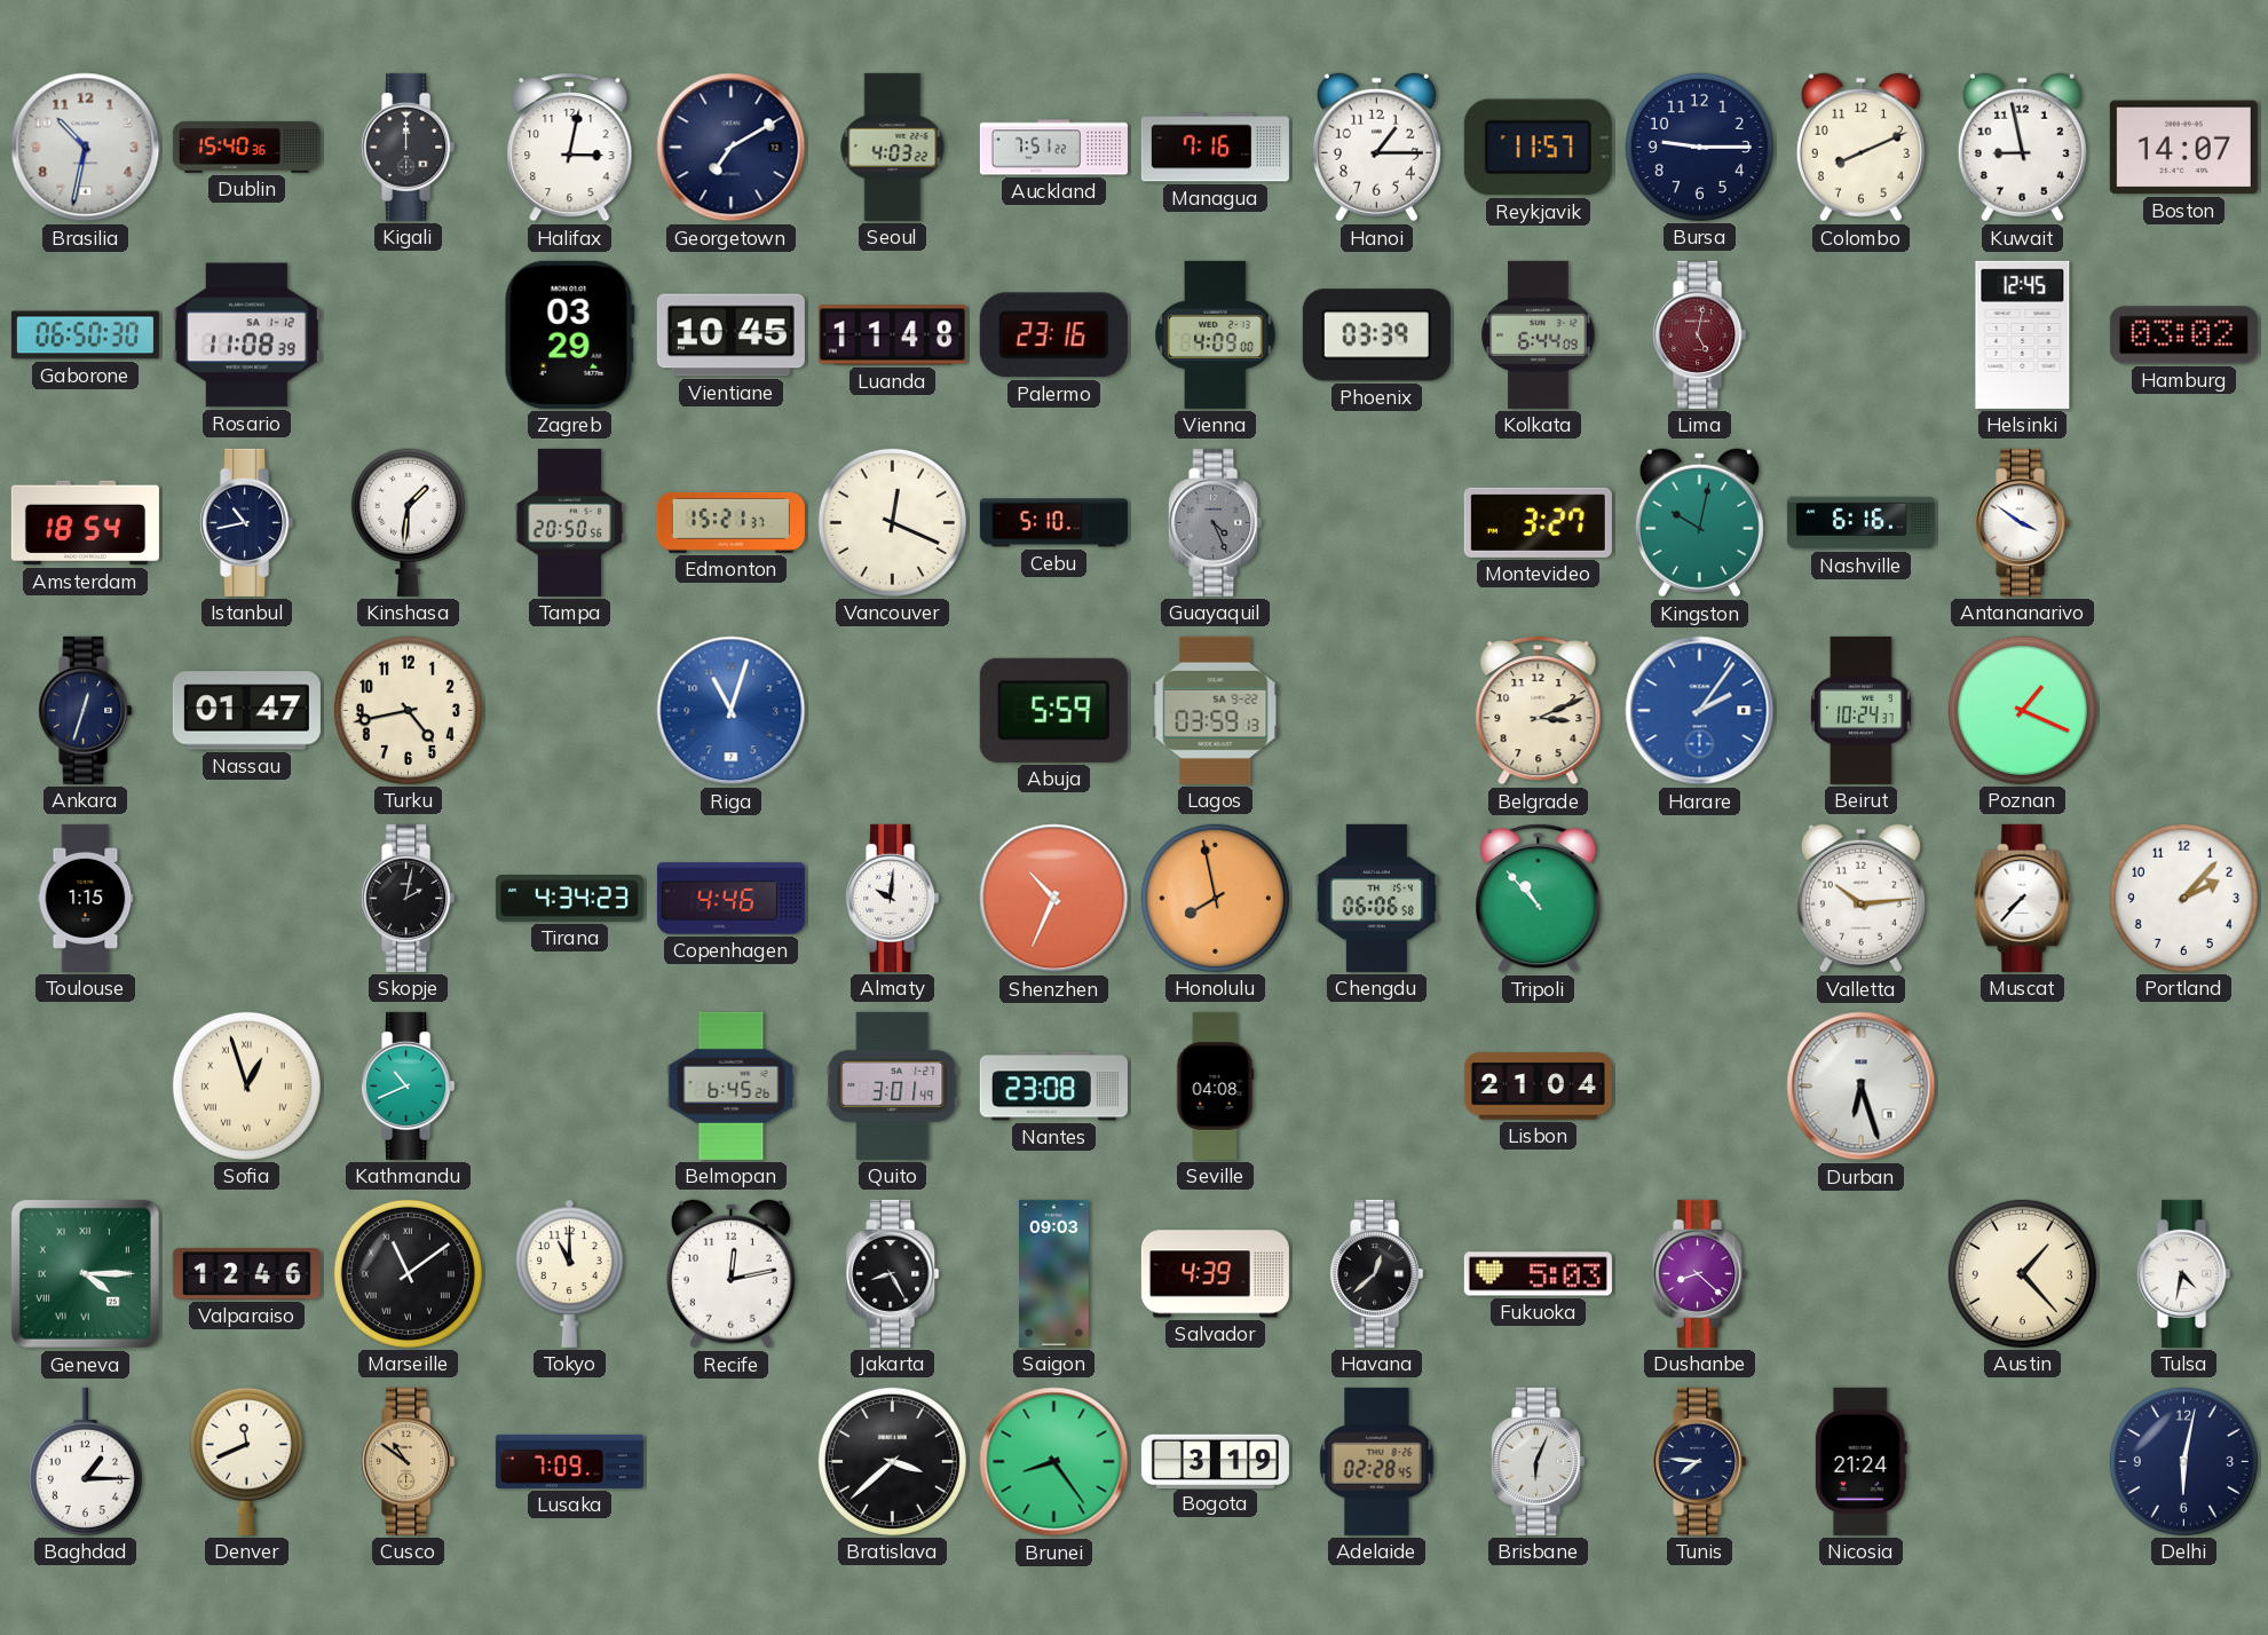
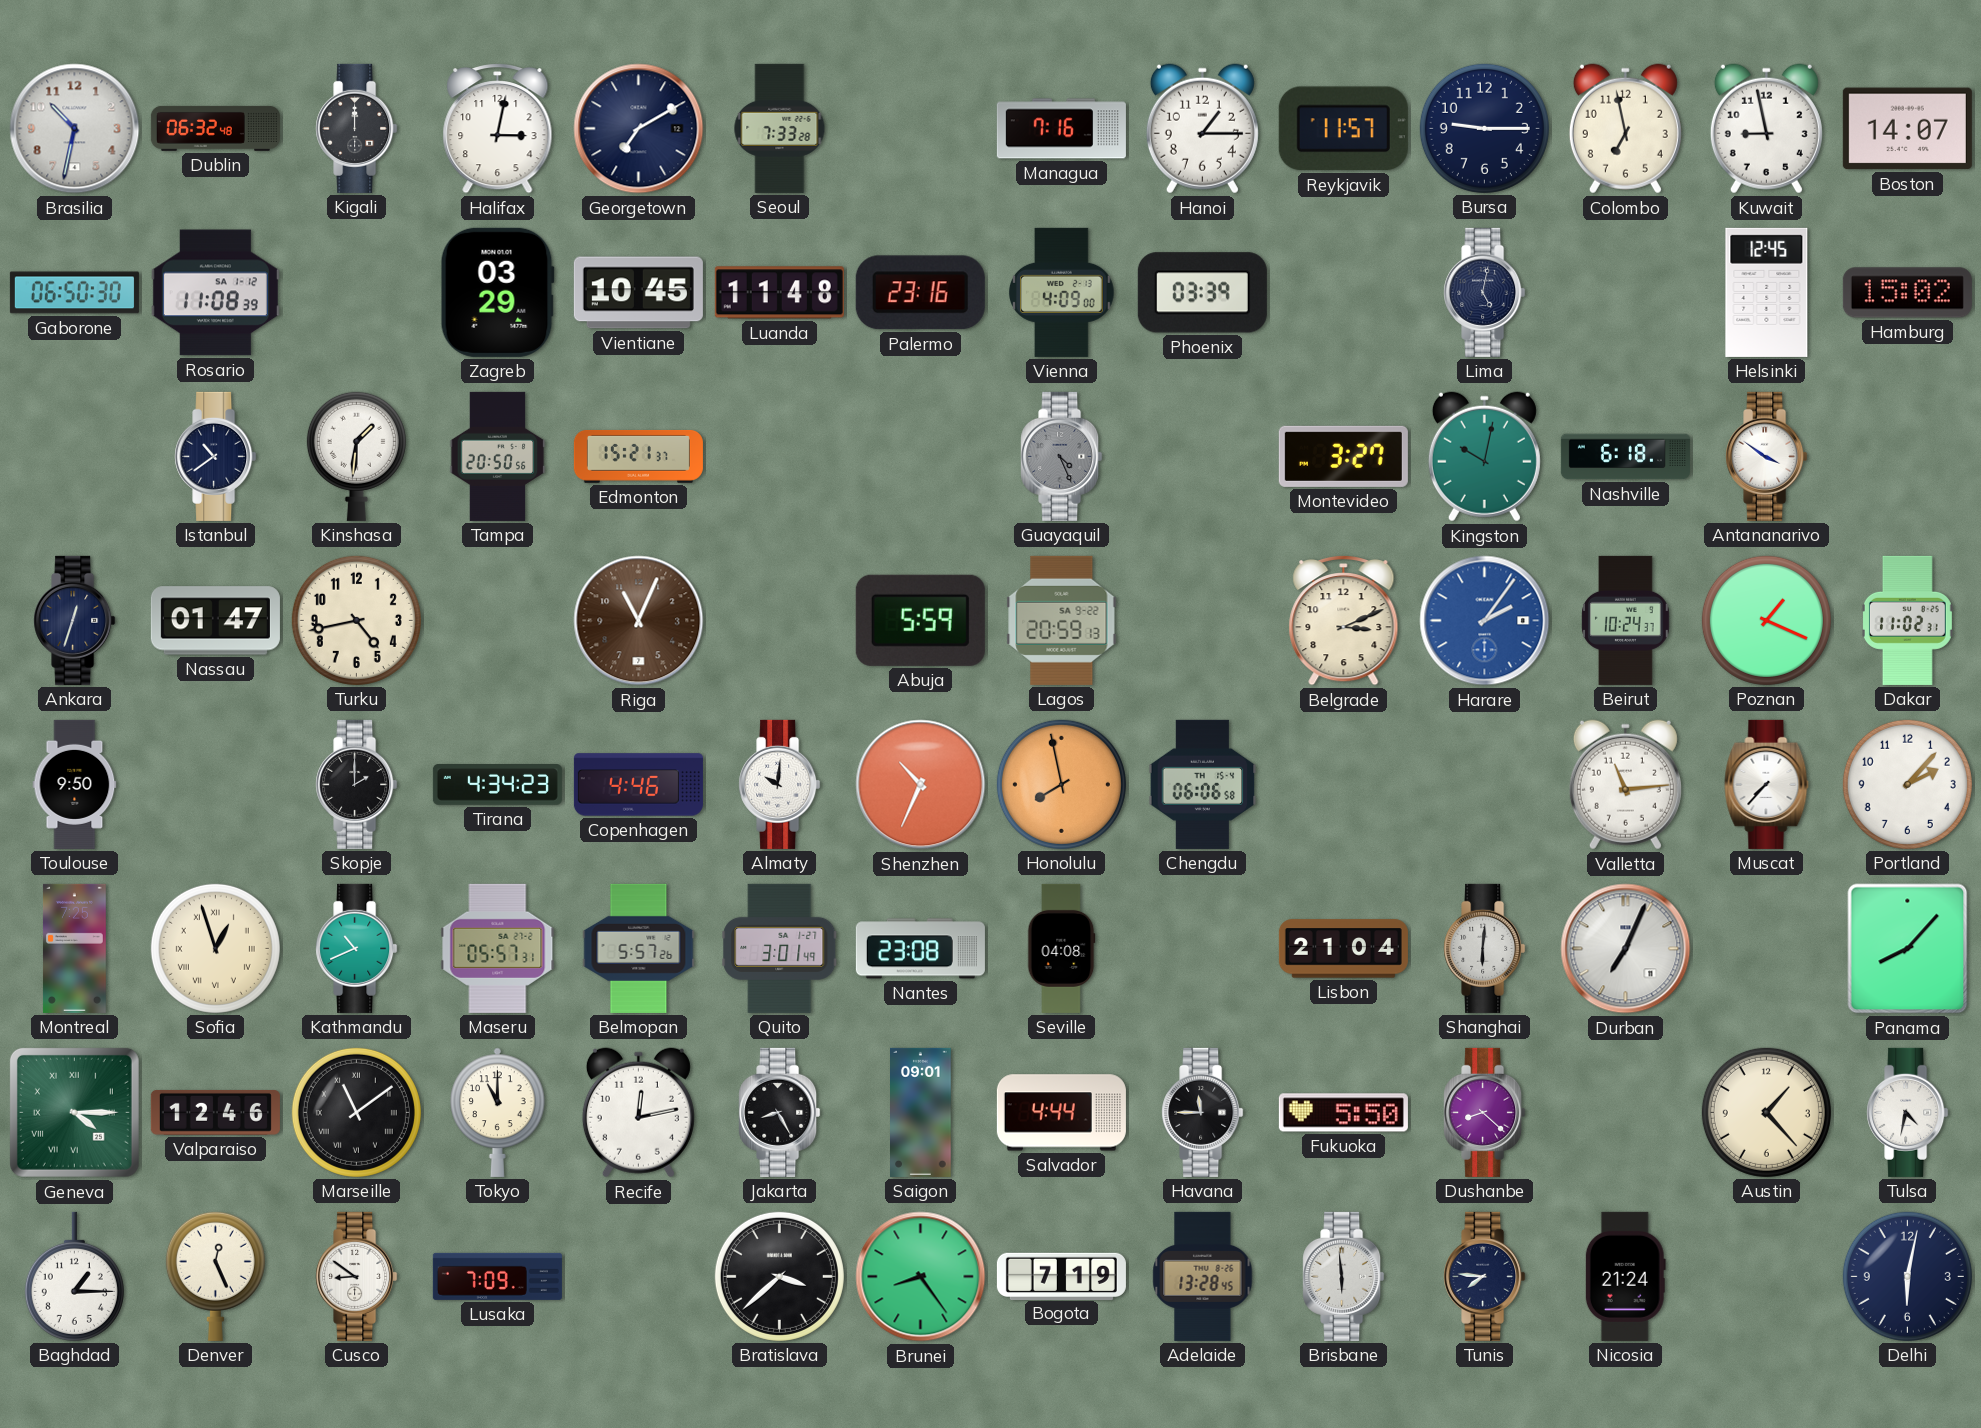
Dublin: 15:40 -> 06:32
Seoul: 4:03 -> 7:33
Auckland: 7:51 -> none
Colombo: 8:11 -> 6:58
Kolkata: 6:44 -> none
Lima dial: burgundy -> navy
Hamburg: 03:02 -> 15:02
Amsterdam: 18:54 -> none
Istanbul: 10:43 -> 10:39
Vancouver: 12:19 -> none
Cebu: 5:10 -> none
Nashville: 6:16 -> 6:18
Riga: 11:03 -> 11:04
Riga dial: blue -> brown
Lagos: 03:59 -> 20:59
Dakar: none -> 11:02
Toulouse: 1:15 -> 9:50
Skopje: 2:02 -> 2:00
Tripoli: 10:53 -> none
Valletta: 10:14 -> 11:14
Montreal: none -> 7:25
Maseru: none -> 05:57
Belmopan: 6:45 -> 5:57
Shanghai: none -> 6:01
Durban: 6:27 -> 7:04
Panama: none -> 8:07
Saigon: 09:03 -> 09:01
Salvador: 4:39 -> 4:44
Havana: 12:38 -> 11:45
Fukuoka: 5:03 -> 5:50
Denver: 11:41 -> 12:26
Cusco: 10:51 -> 8:51
Cusco dial: champagne -> white
Bogota: 3:19 -> 7:19
Adelaide: 02:28 -> 13:28
Brisbane: 6:04 -> 5:59
